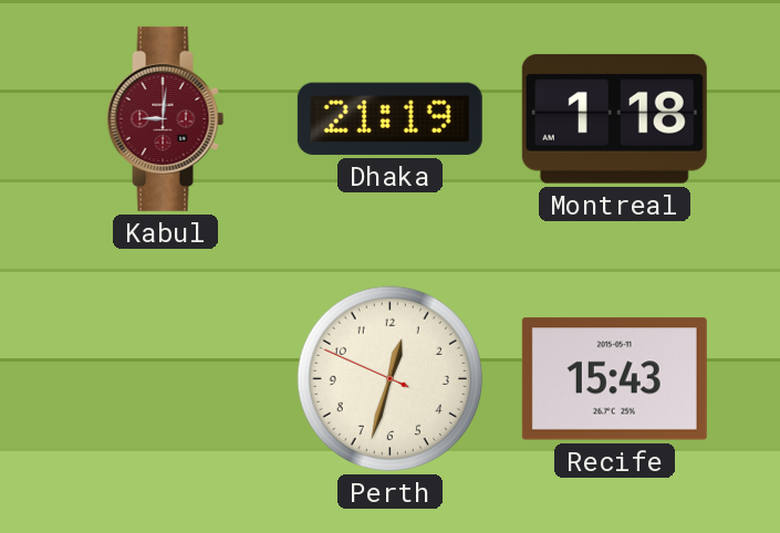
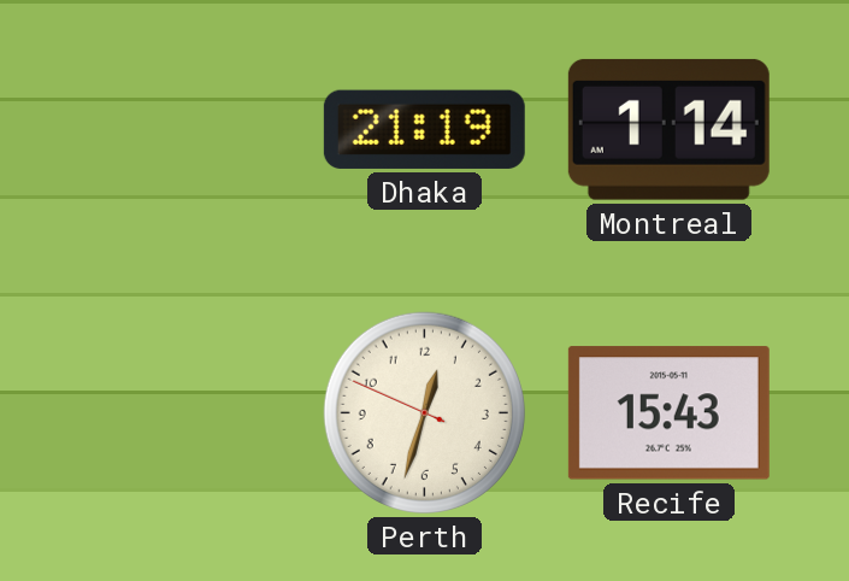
Kabul: 9:01 -> none
Montreal: 1:18 -> 1:14
